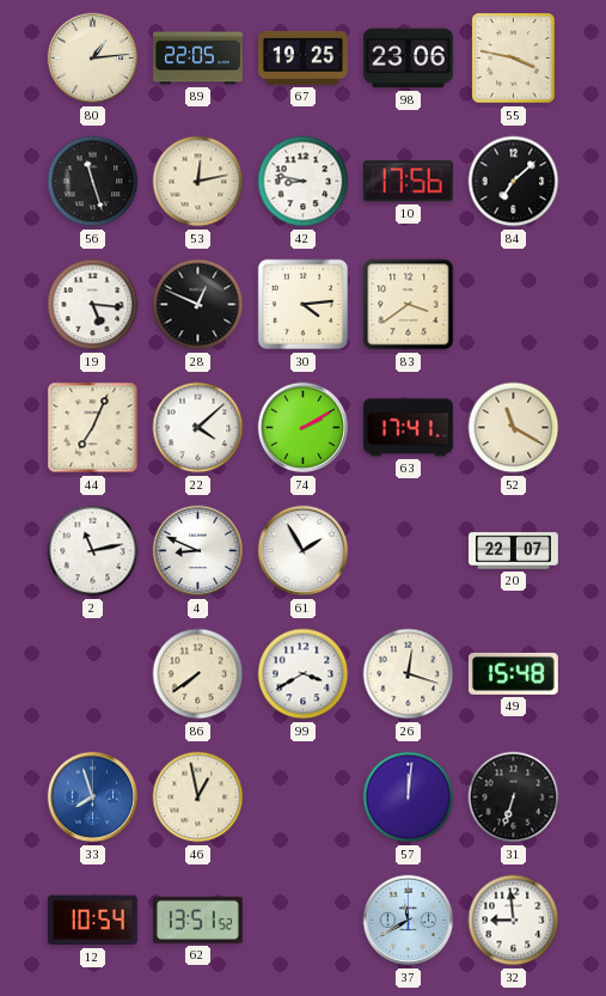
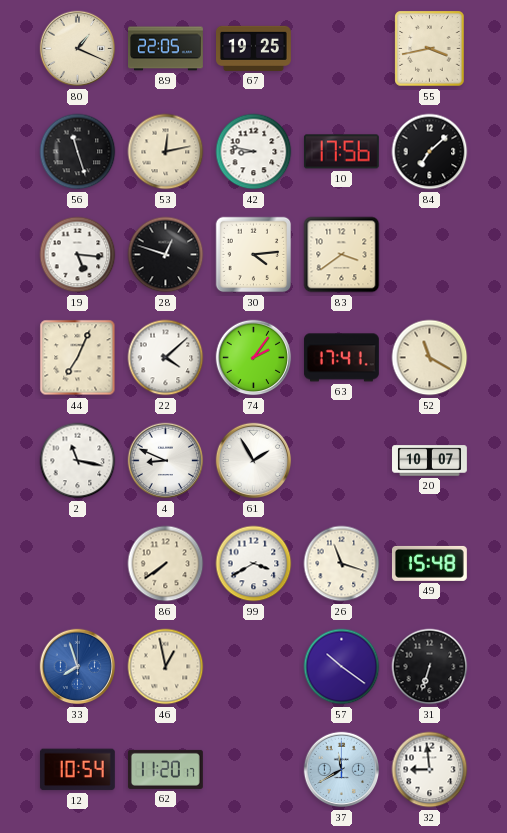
80: 1:14 -> 1:19
98: 23:06 -> none
55: 3:47 -> 3:43
28: 12:49 -> 12:48
74: 2:10 -> 2:06
2: 11:13 -> 11:17
20: 22:07 -> 10:07
26: 12:18 -> 11:18
57: 12:01 -> 10:21
62: 13:51 -> 11:20
